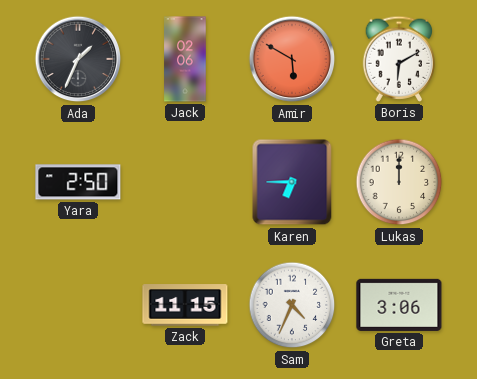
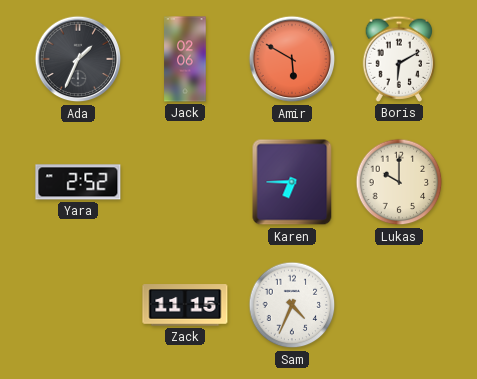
Yara: 2:50 -> 2:52
Lukas: 12:00 -> 10:00
Greta: 3:06 -> none
